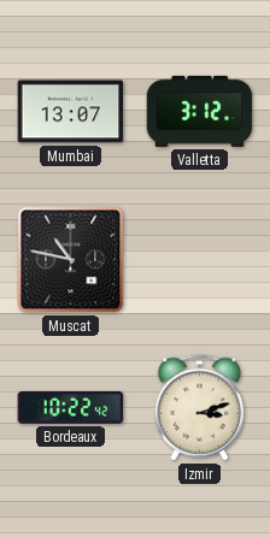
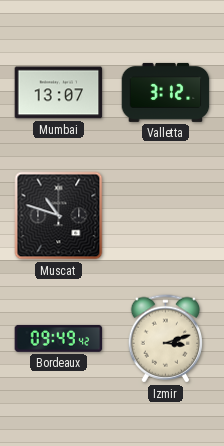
Muscat: 10:47 -> 10:48
Bordeaux: 10:22 -> 09:49
